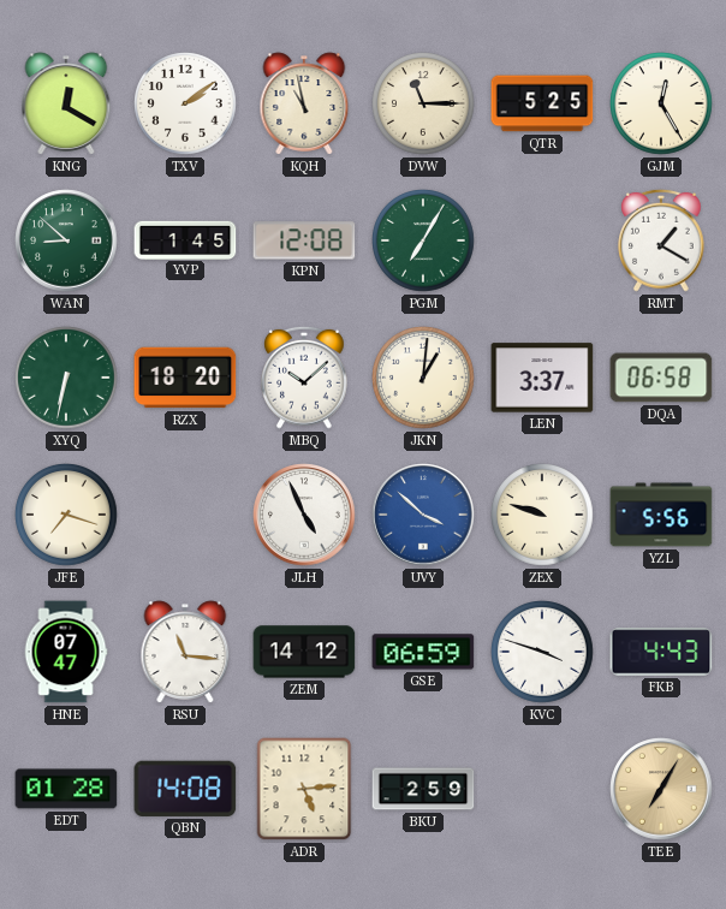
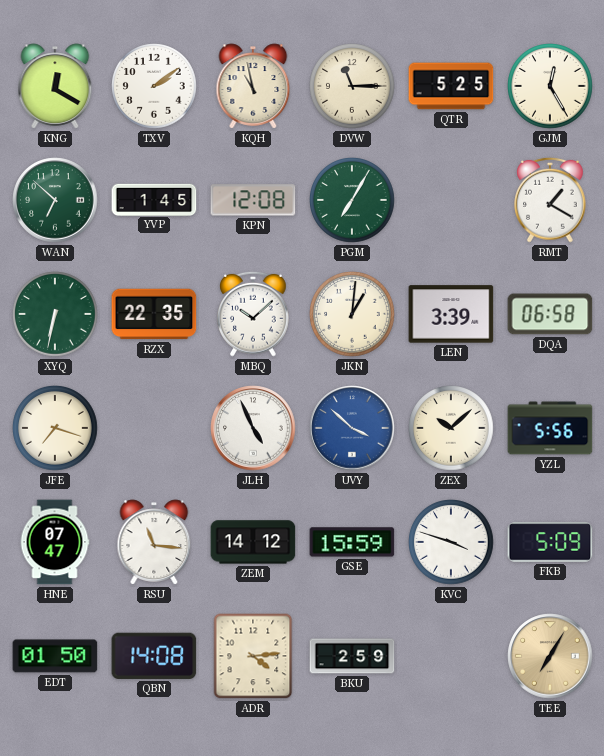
WAN: 8:52 -> 6:52
RZX: 18:20 -> 22:35
LEN: 3:37 -> 3:39
ZEX: 9:48 -> 10:08
GSE: 06:59 -> 15:59
FKB: 4:43 -> 5:09
EDT: 01:28 -> 01:50
ADR: 5:14 -> 4:14
